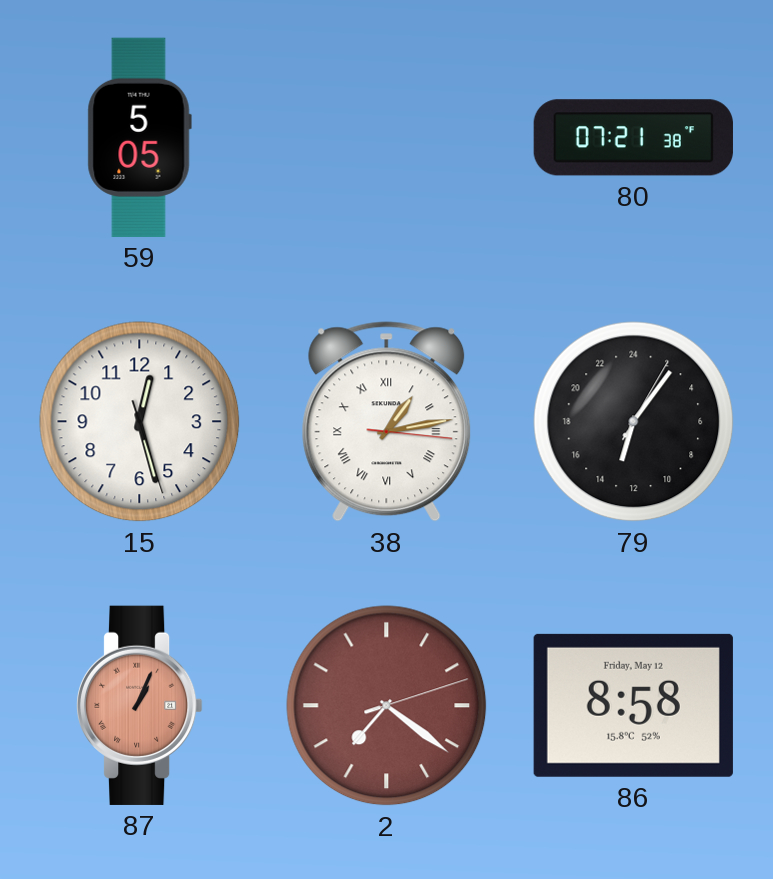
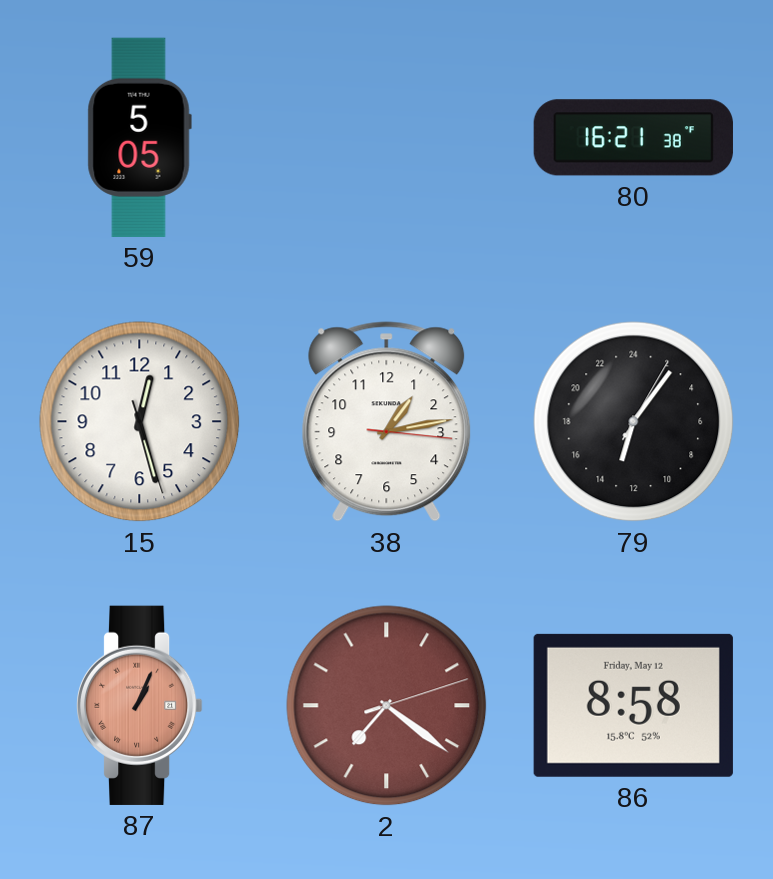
80: 07:21 -> 16:21
38 numerals: Roman -> Arabic
